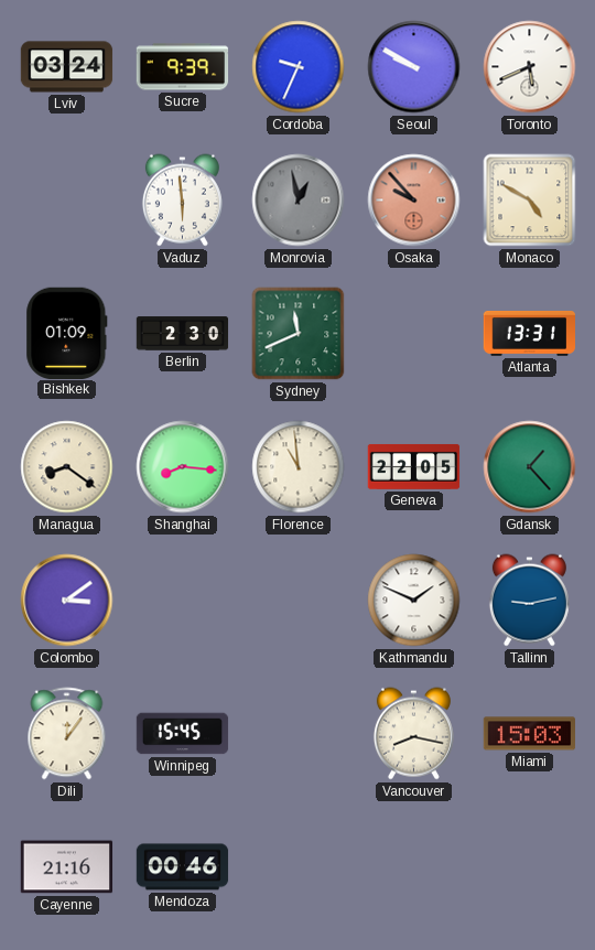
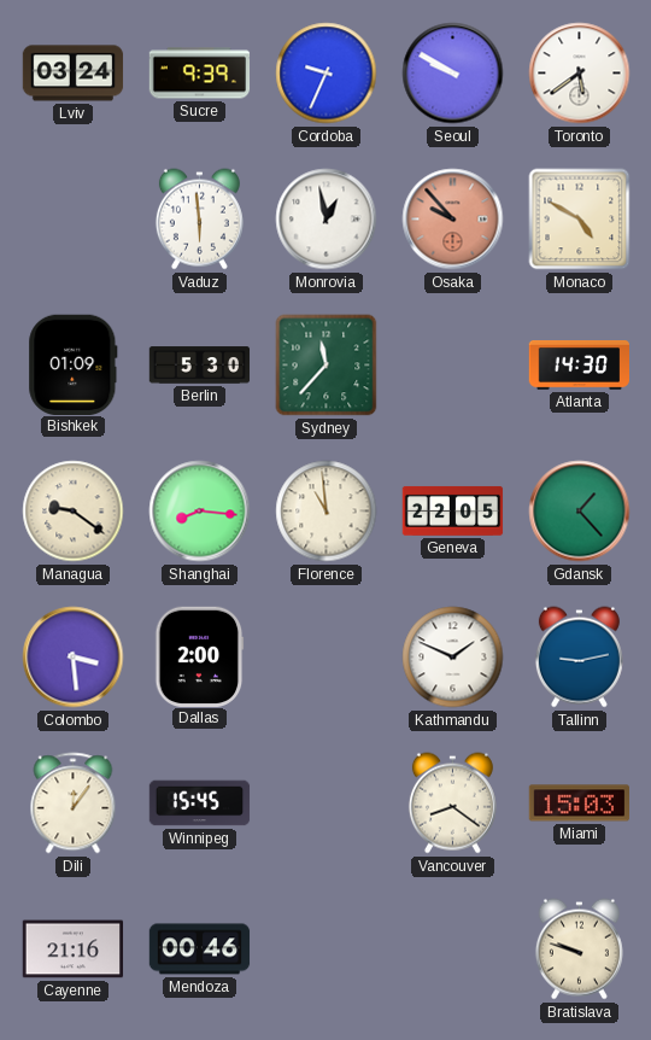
Toronto: 5:41 -> 5:39
Monrovia dial: grey -> white
Berlin: 2:30 -> 5:30
Sydney: 11:41 -> 11:37
Atlanta: 13:31 -> 14:30
Managua: 8:21 -> 9:21
Colombo: 3:09 -> 3:29
Dallas: none -> 2:00
Vancouver: 8:17 -> 8:21
Bratislava: none -> 9:48
